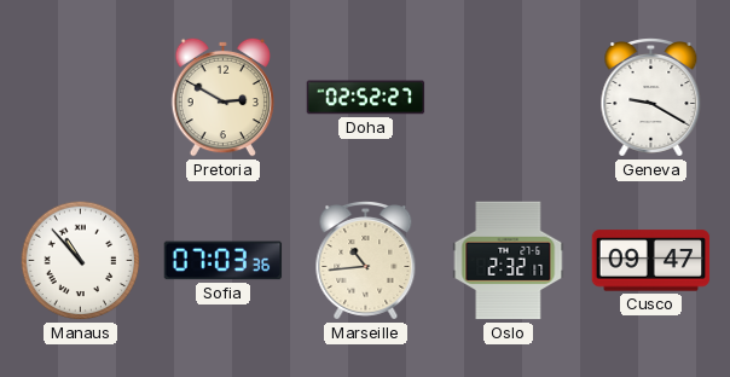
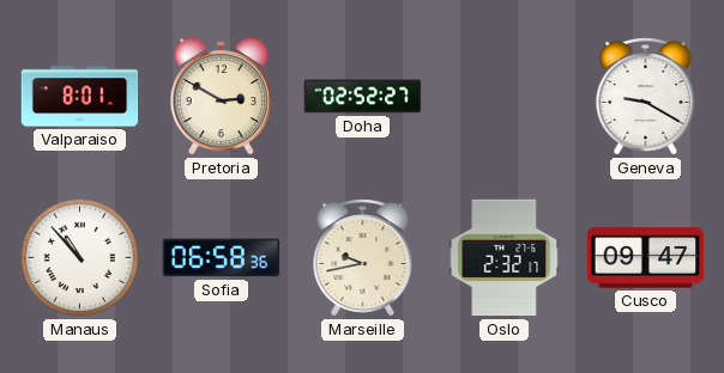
Valparaiso: none -> 8:01
Sofia: 07:03 -> 06:58
Marseille: 10:44 -> 9:43
